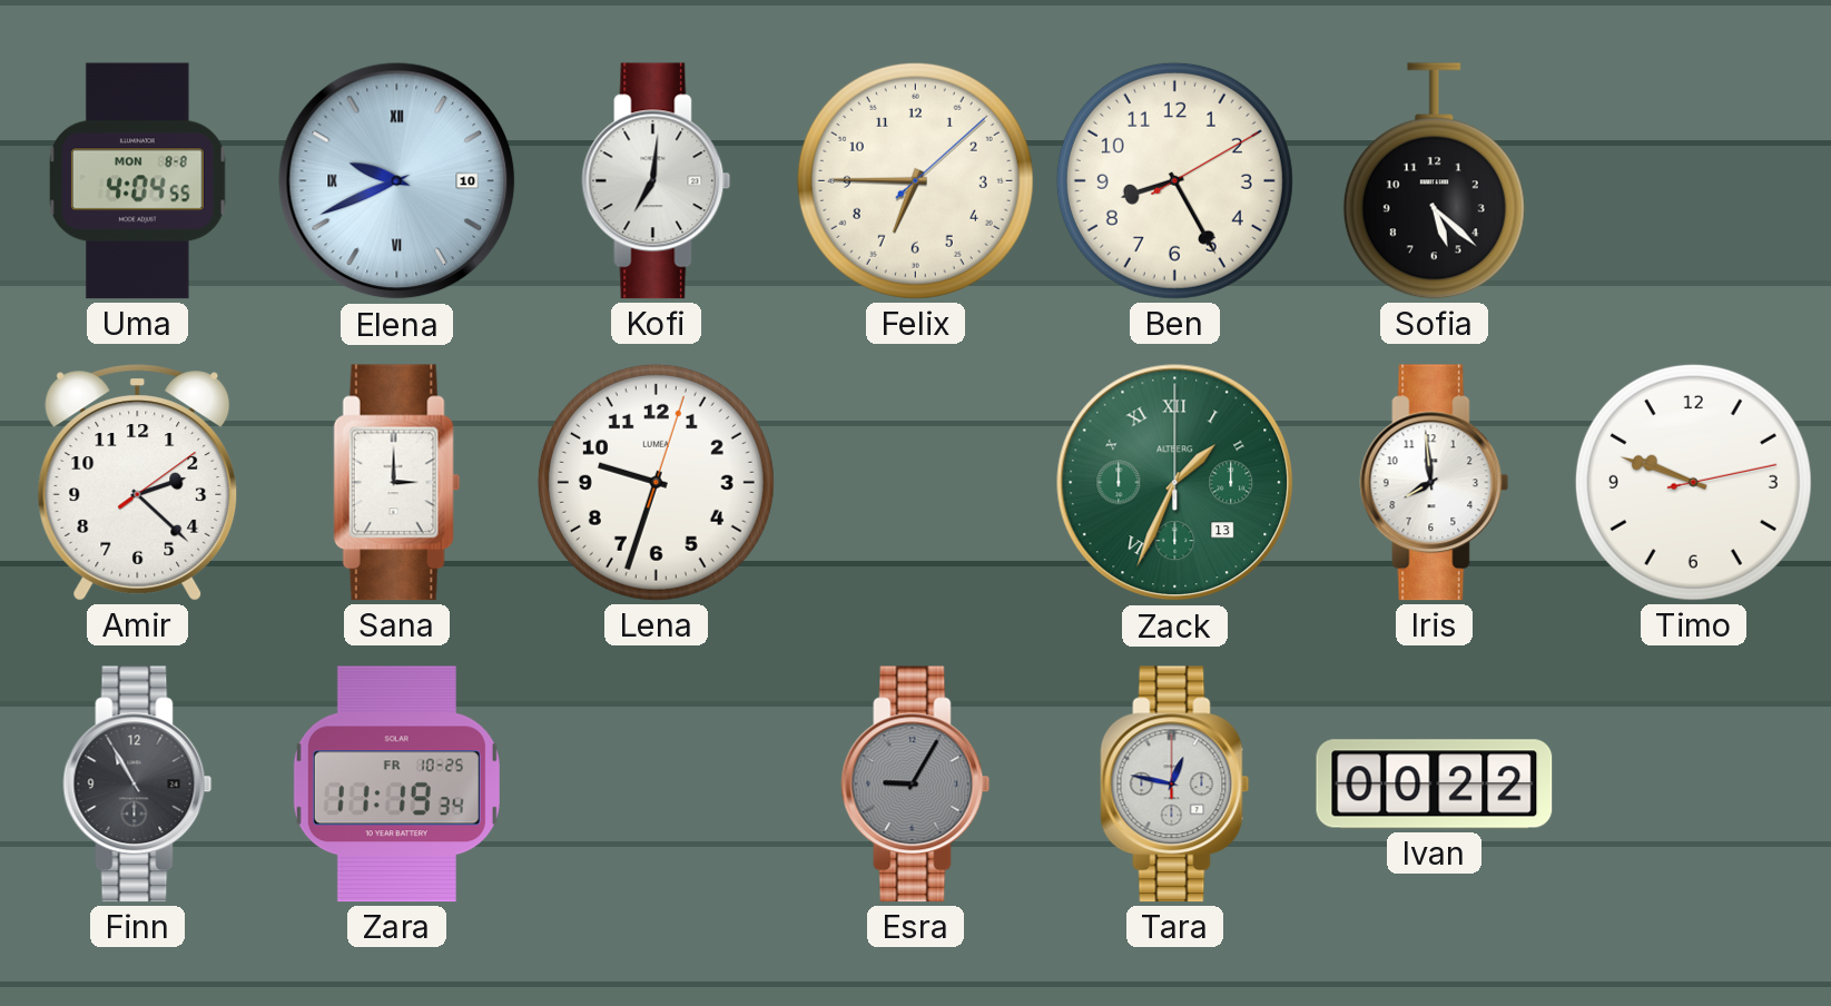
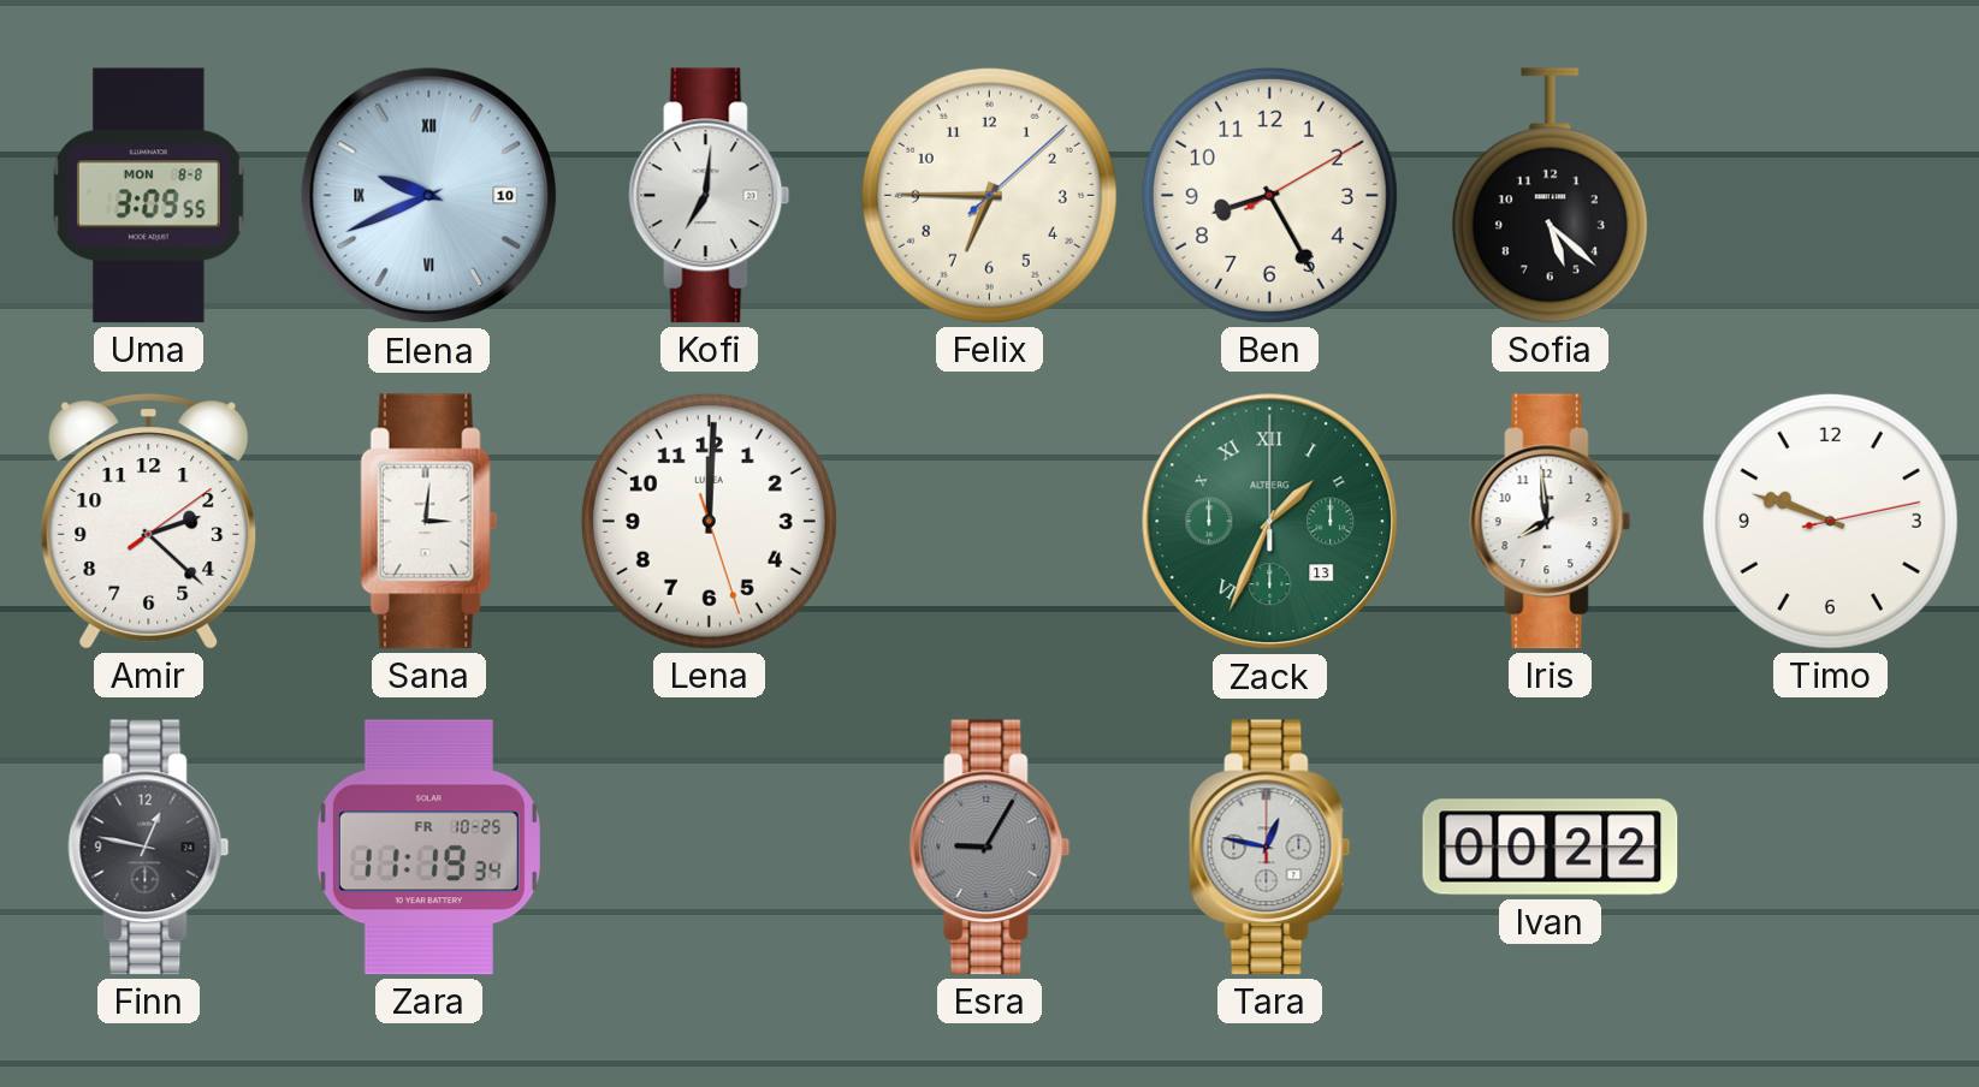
Uma: 4:04 -> 3:09
Sana: 3:00 -> 3:01
Lena: 9:33 -> 12:00
Finn: 10:55 -> 12:47
